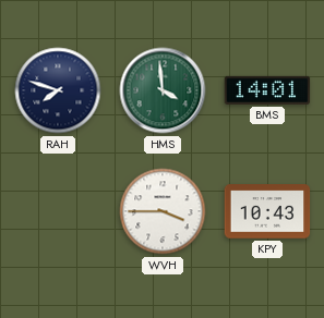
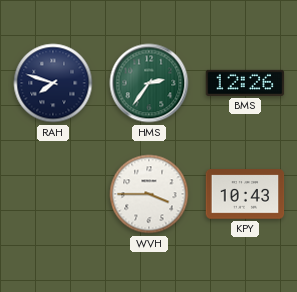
HMS: 3:59 -> 2:36
BMS: 14:01 -> 12:26
